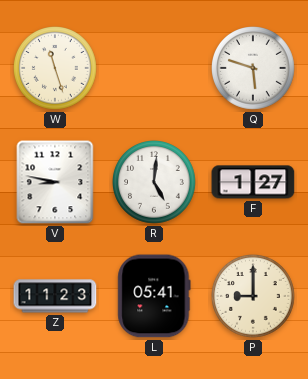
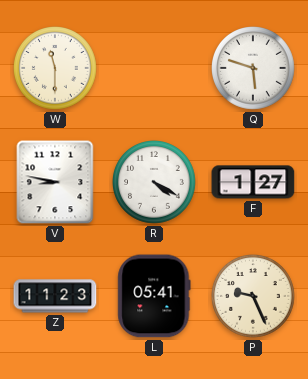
W: 11:27 -> 11:30
R: 5:01 -> 4:20
P: 9:00 -> 9:26
